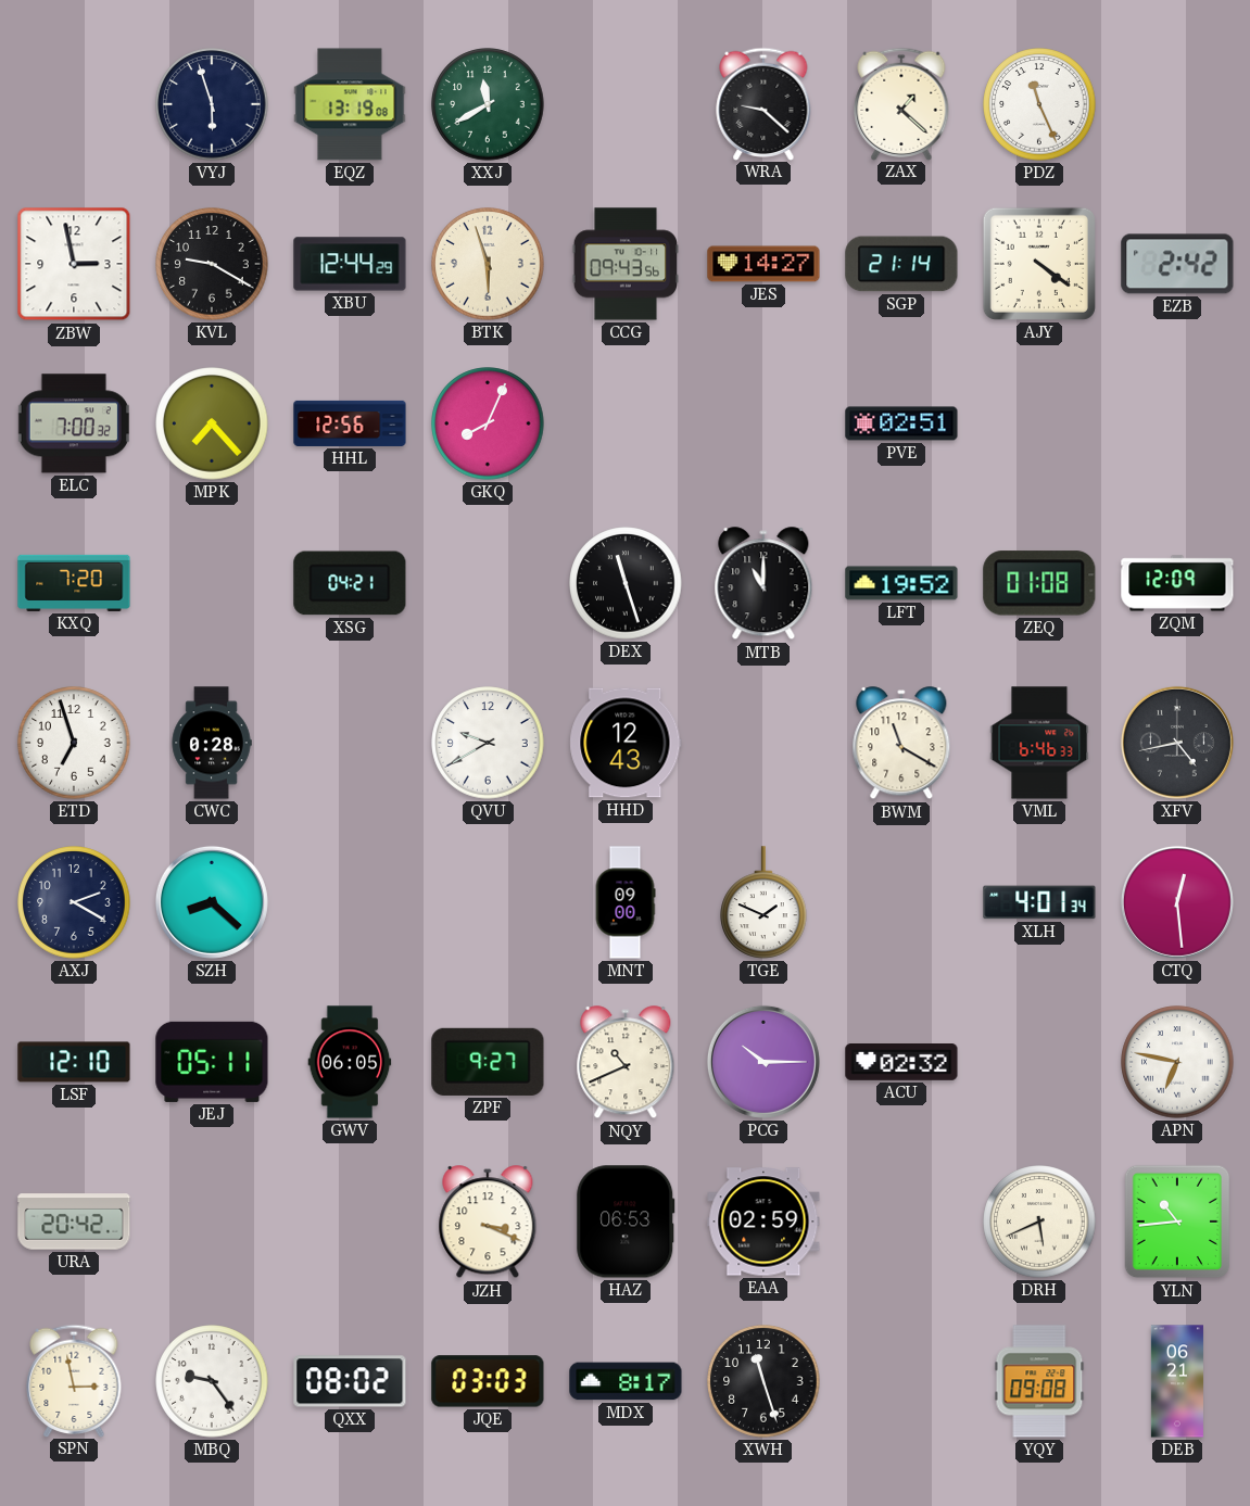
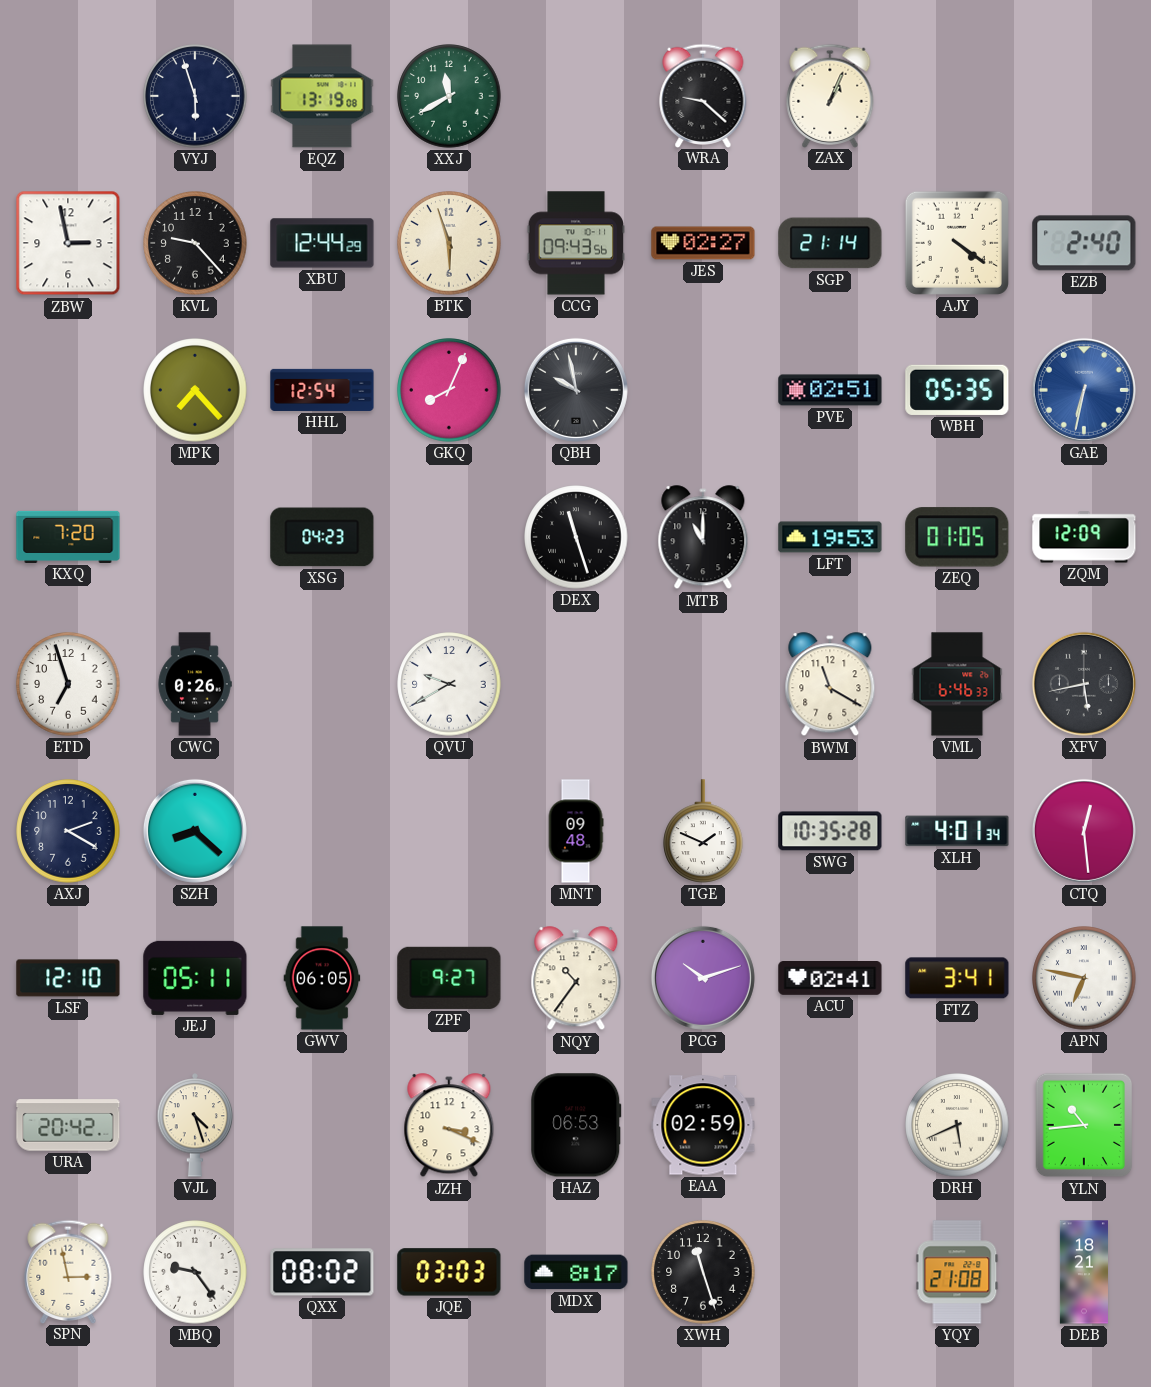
ZAX: 1:22 -> 1:04
PDZ: 11:26 -> none
KVL: 9:20 -> 9:23
JES: 14:27 -> 02:27
EZB: 2:42 -> 2:40
ELC: 7:00 -> none
HHL: 12:56 -> 12:54
QBH: none -> 9:58
WBH: none -> 05:35
GAE: none -> 6:32
XSG: 04:21 -> 04:23
LFT: 19:52 -> 19:53
ZEQ: 01:08 -> 01:05
CWC: 0:28 -> 0:26
HHD: 12:43 -> none
XFV: 4:43 -> 5:43
MNT: 09:00 -> 09:48
SWG: none -> 10:35
NQY: 10:41 -> 10:36
PCG: 10:15 -> 10:12
ACU: 02:32 -> 02:41
FTZ: none -> 3:41
VJL: none -> 4:27
YQY: 09:08 -> 21:08
DEB: 06:21 -> 18:21
